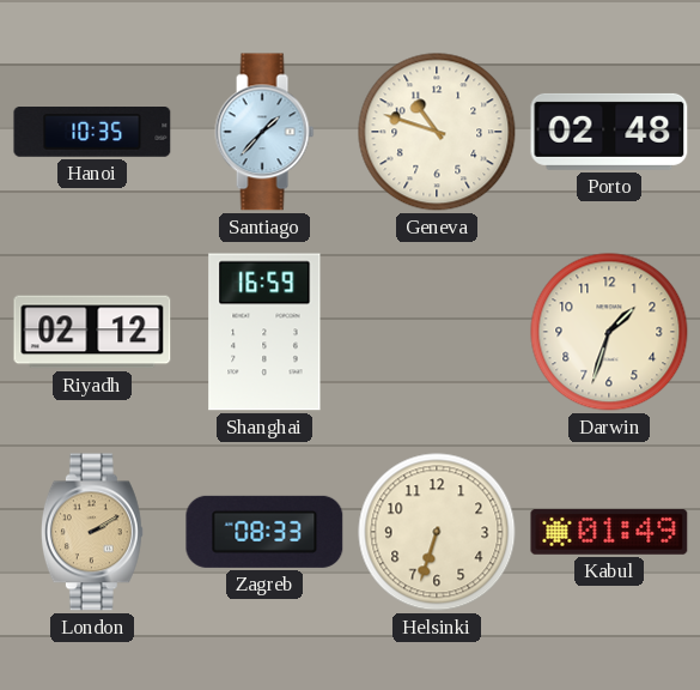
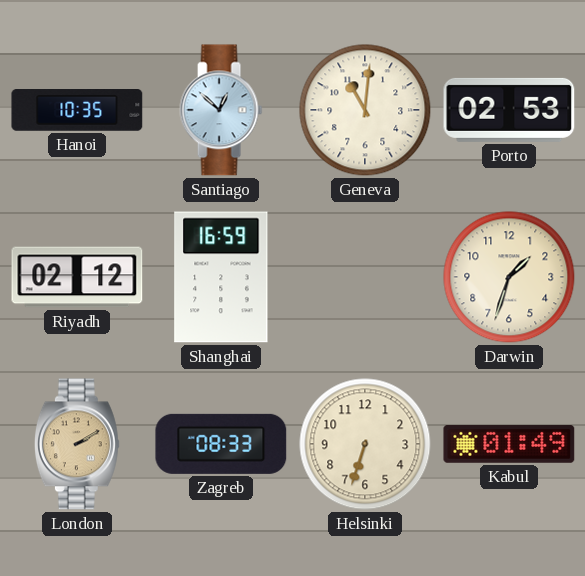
Santiago: 1:37 -> 12:52
Geneva: 10:48 -> 11:01
Porto: 02:48 -> 02:53
